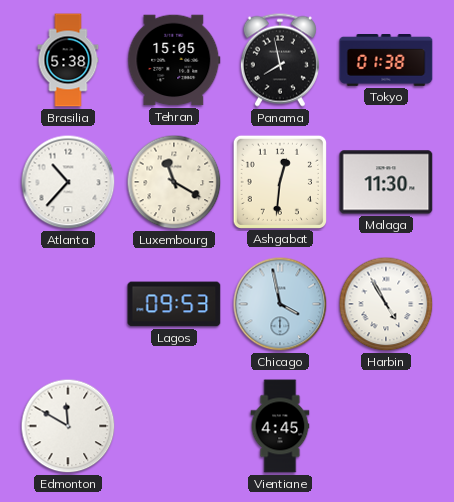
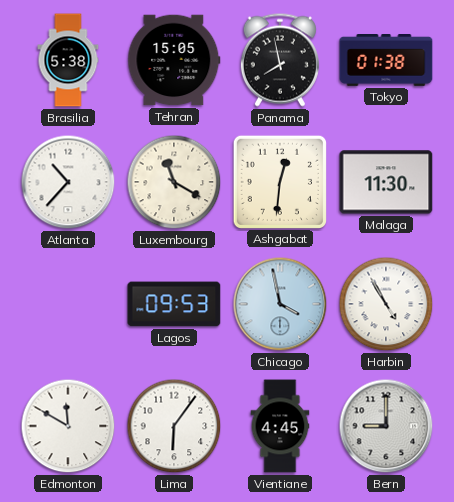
Lima: none -> 6:06
Bern: none -> 9:00
